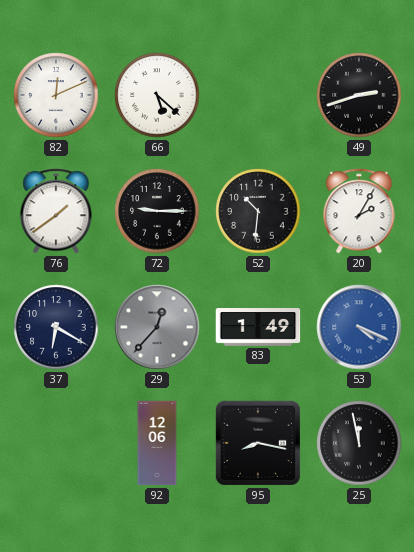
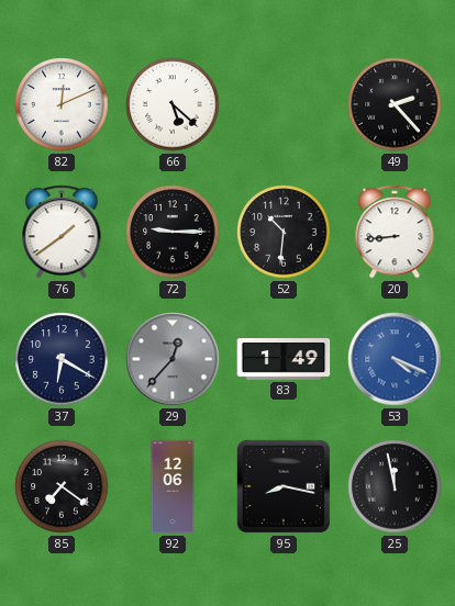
49: 2:42 -> 2:23
20: 2:05 -> 8:44
85: none -> 7:21
